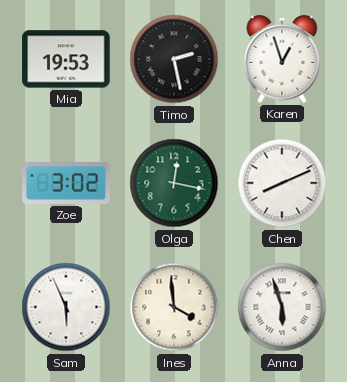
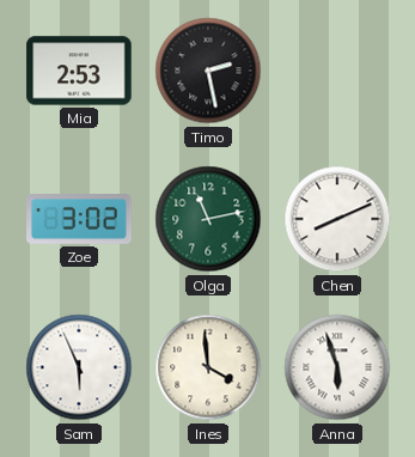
Mia: 19:53 -> 2:53
Karen: 12:57 -> none
Olga: 12:17 -> 11:13
